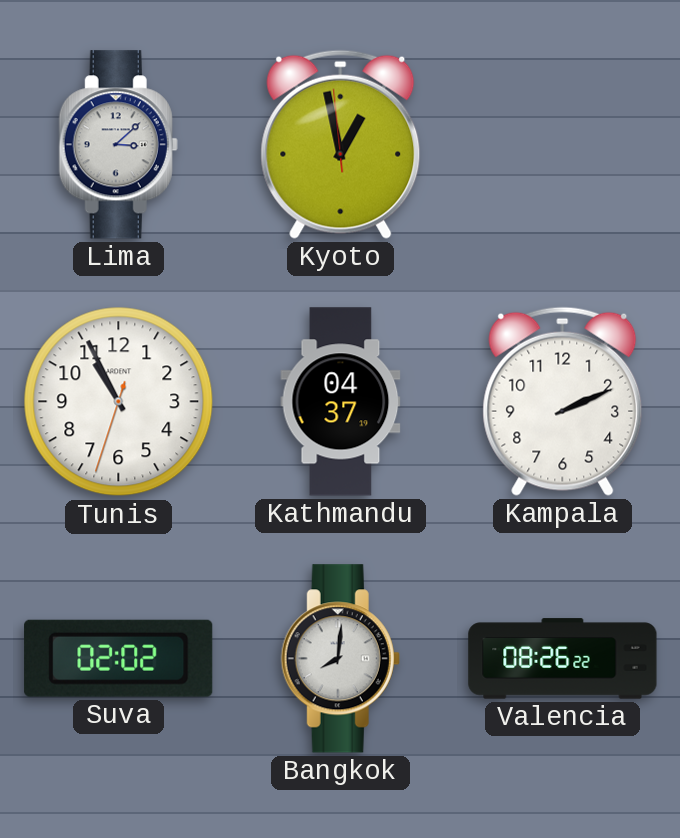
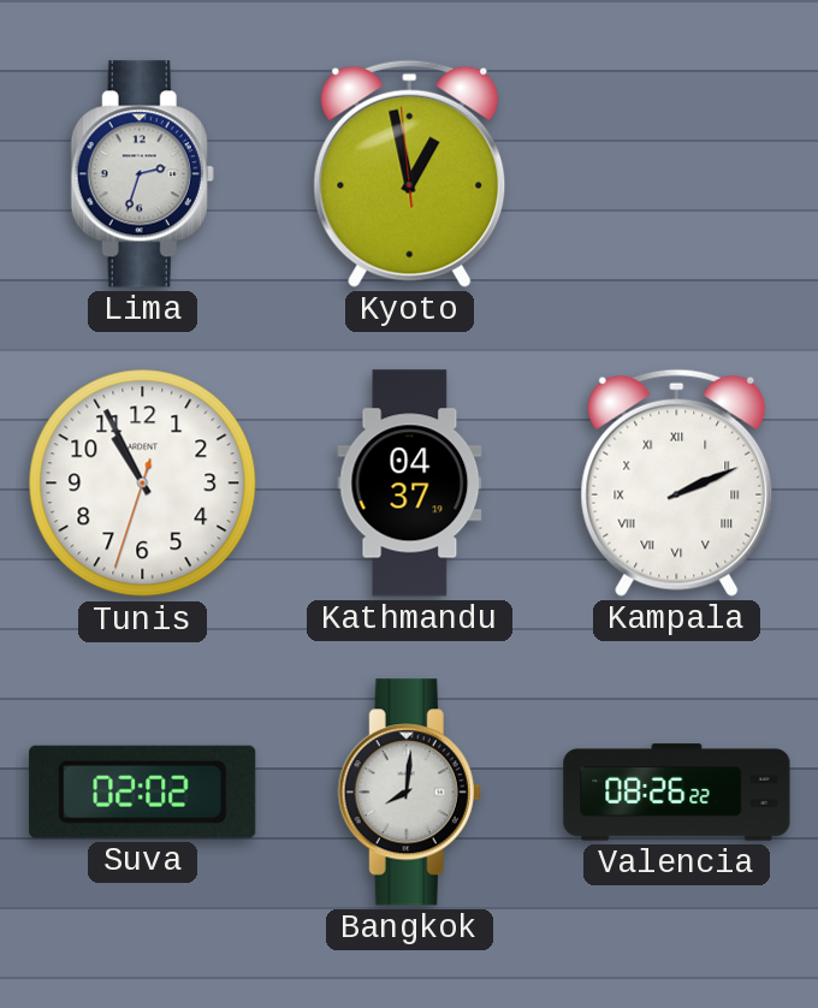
Lima: 3:08 -> 2:33
Kampala numerals: Arabic -> Roman
